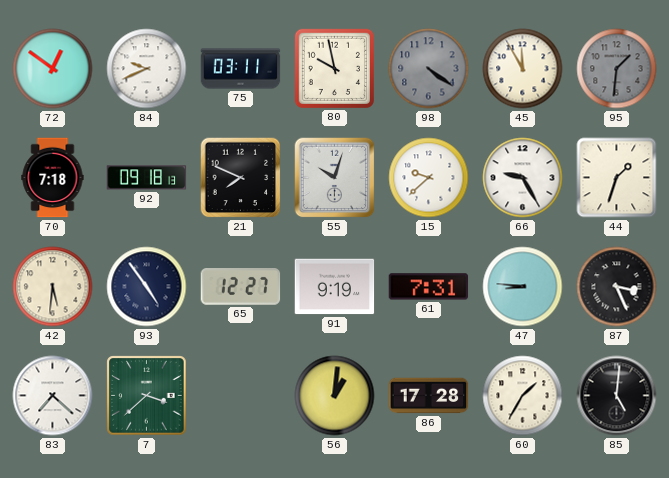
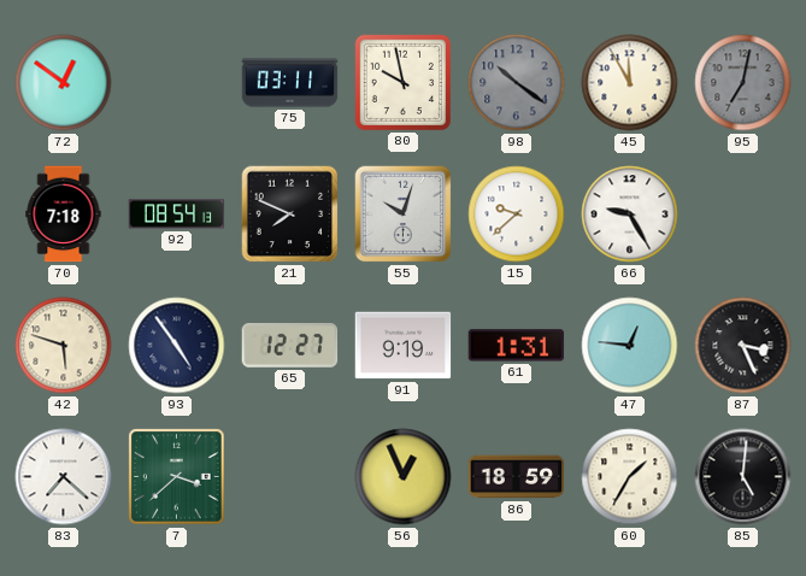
84: 9:41 -> none
98: 4:21 -> 10:21
95: 1:31 -> 7:02
92: 09:18 -> 08:54
44: 1:33 -> none
42: 5:31 -> 5:48
61: 7:31 -> 1:31
47: 8:46 -> 12:46
56: 1:01 -> 12:56
86: 17:28 -> 18:59
